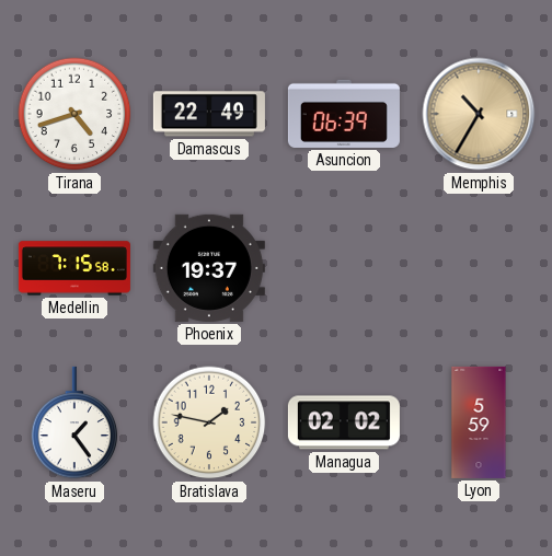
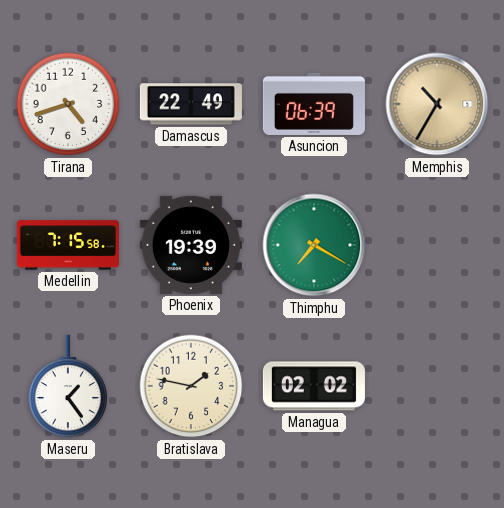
Phoenix: 19:37 -> 19:39
Thimphu: none -> 7:20
Lyon: 5:59 -> none
